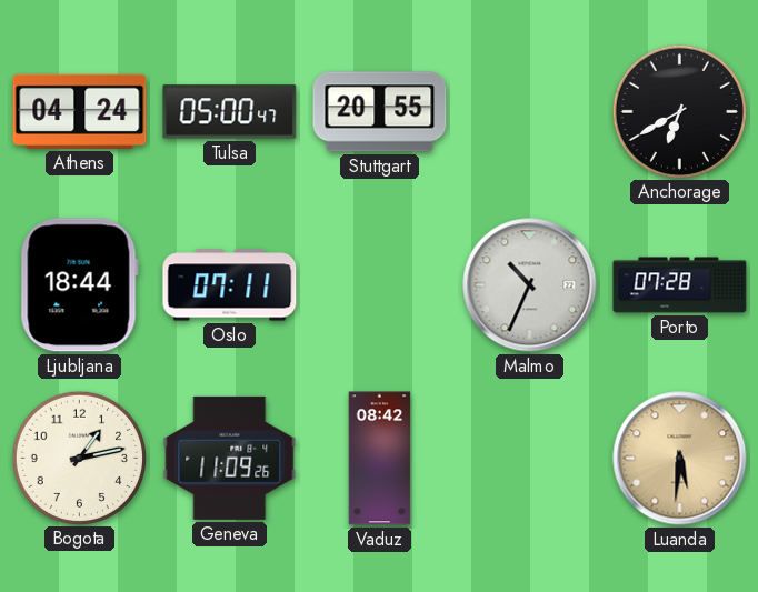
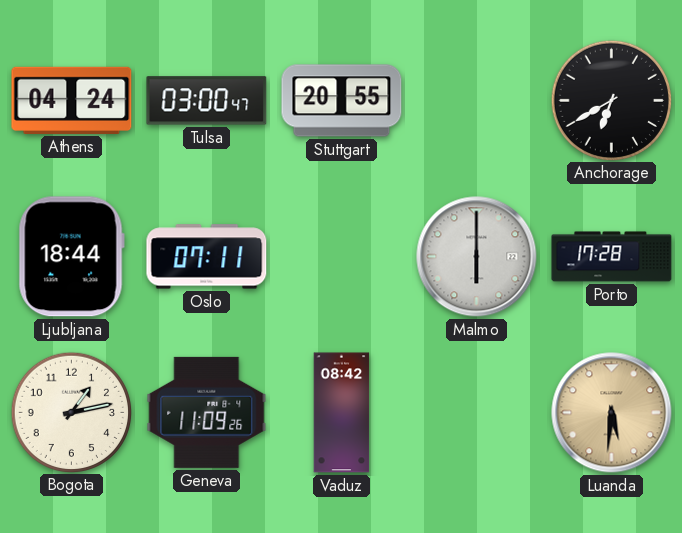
Tulsa: 05:00 -> 03:00
Malmo: 10:34 -> 6:00
Porto: 07:28 -> 17:28
